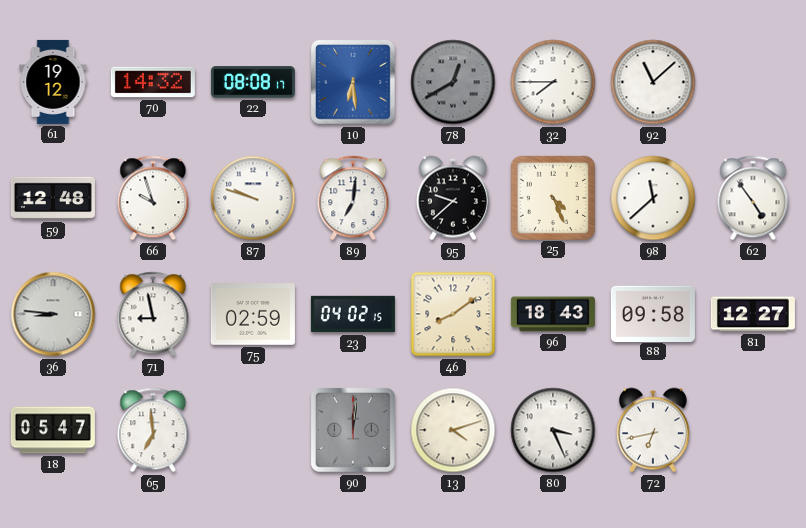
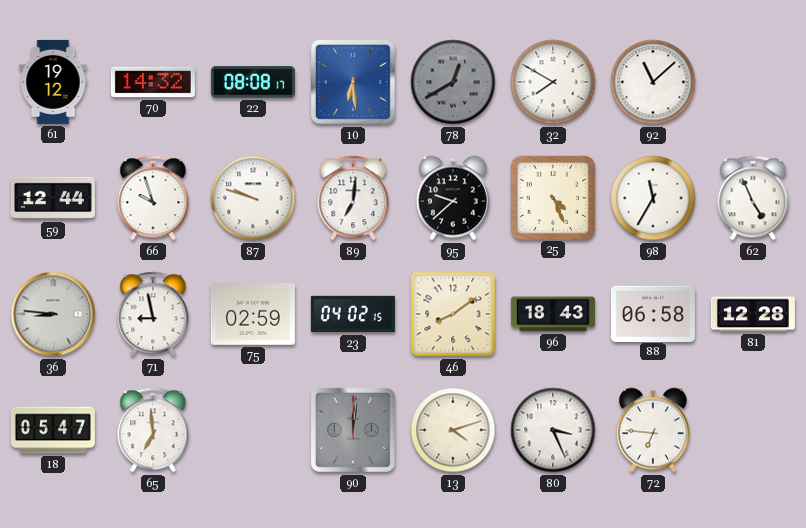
32: 7:45 -> 7:50
59: 12:48 -> 12:44
98: 11:38 -> 11:35
62: 4:54 -> 4:56
88: 09:58 -> 06:58
81: 12:27 -> 12:28
72: 6:43 -> 6:46
